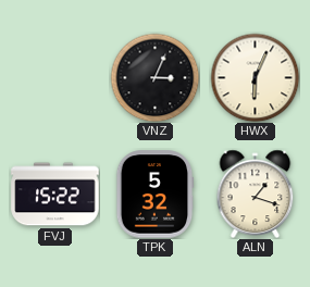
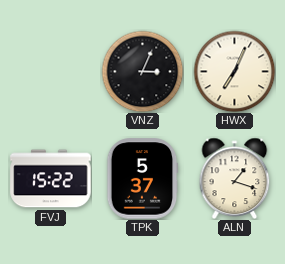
HWX: 6:04 -> 7:04
TPK: 5:32 -> 5:37
